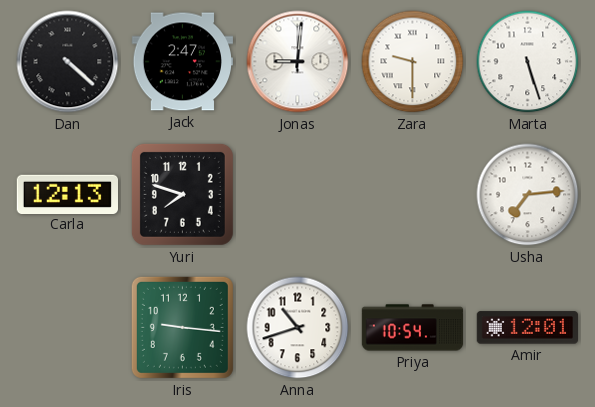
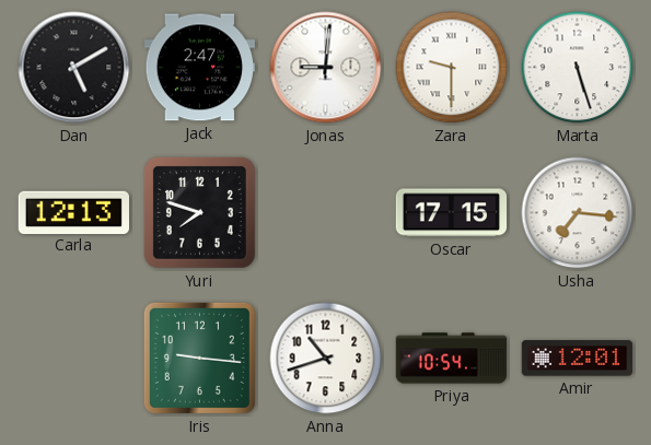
Dan: 4:22 -> 5:10
Oscar: none -> 17:15
Usha: 7:14 -> 7:16
